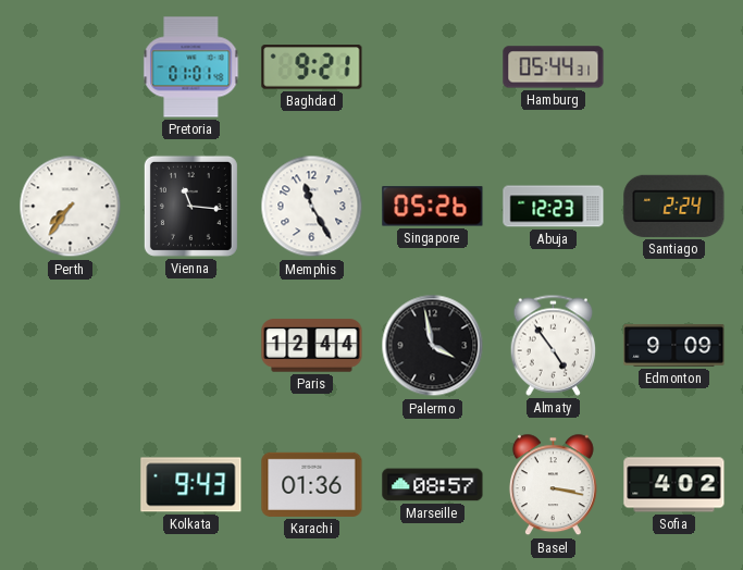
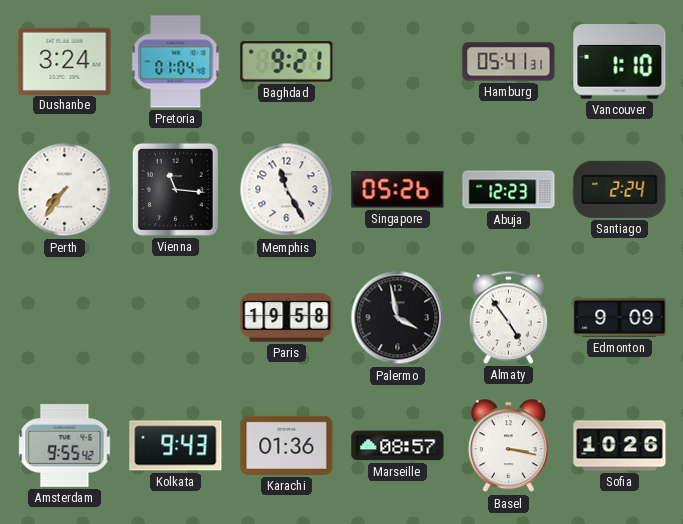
Dushanbe: none -> 3:24
Pretoria: 01:01 -> 01:04
Hamburg: 05:44 -> 05:41
Vancouver: none -> 1:10
Paris: 12:44 -> 19:58
Amsterdam: none -> 9:55
Sofia: 4:02 -> 10:26
